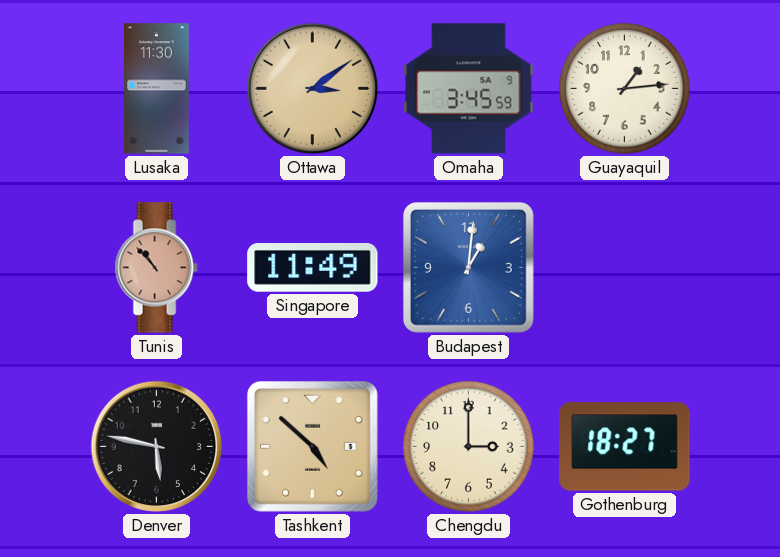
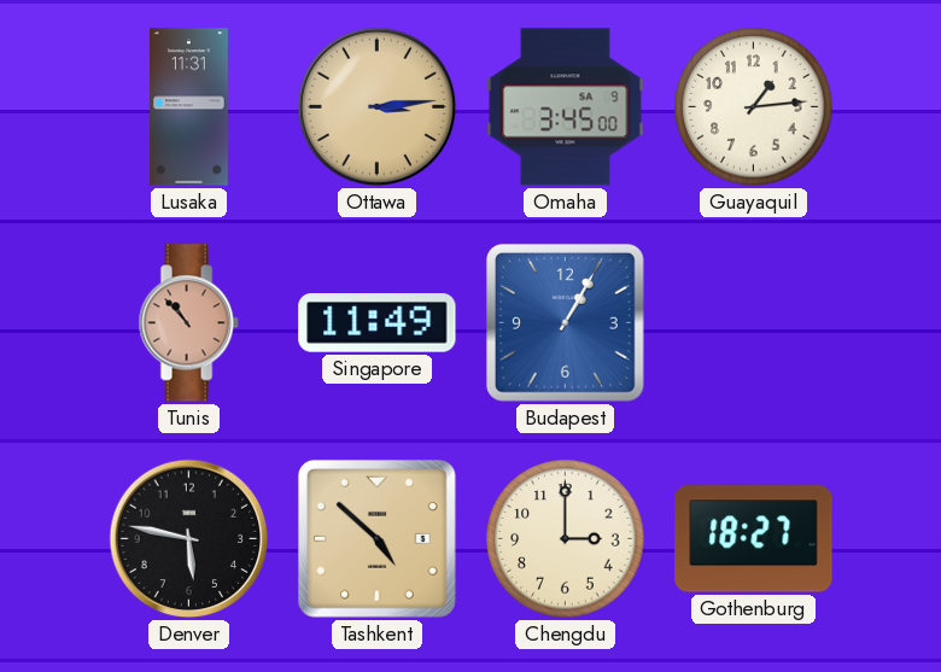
Lusaka: 11:30 -> 11:31
Ottawa: 3:09 -> 3:14
Omaha: 3:45:59 -> 3:45:00
Budapest: 1:01 -> 1:05
